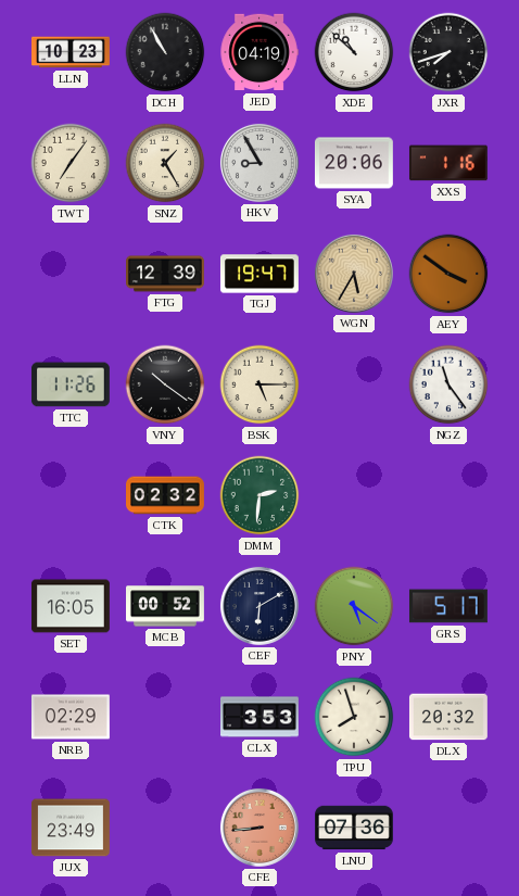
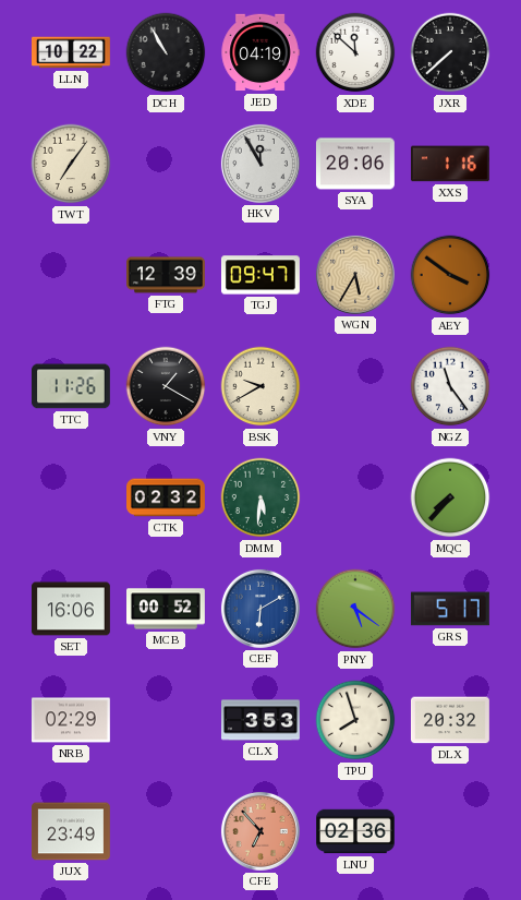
LLN: 10:23 -> 10:22
XDE: 10:52 -> 11:52
JXR: 7:42 -> 7:38
SNZ: 1:25 -> none
HKV: 8:55 -> 11:55
TGJ: 19:47 -> 09:47
VNY: 10:21 -> 1:20
BSK: 5:15 -> 9:40
DMM: 2:31 -> 5:31
MQC: none -> 7:37
SET: 16:05 -> 16:06
CEF dial: navy -> blue
CFE: 8:44 -> 6:53
LNU: 07:36 -> 02:36
